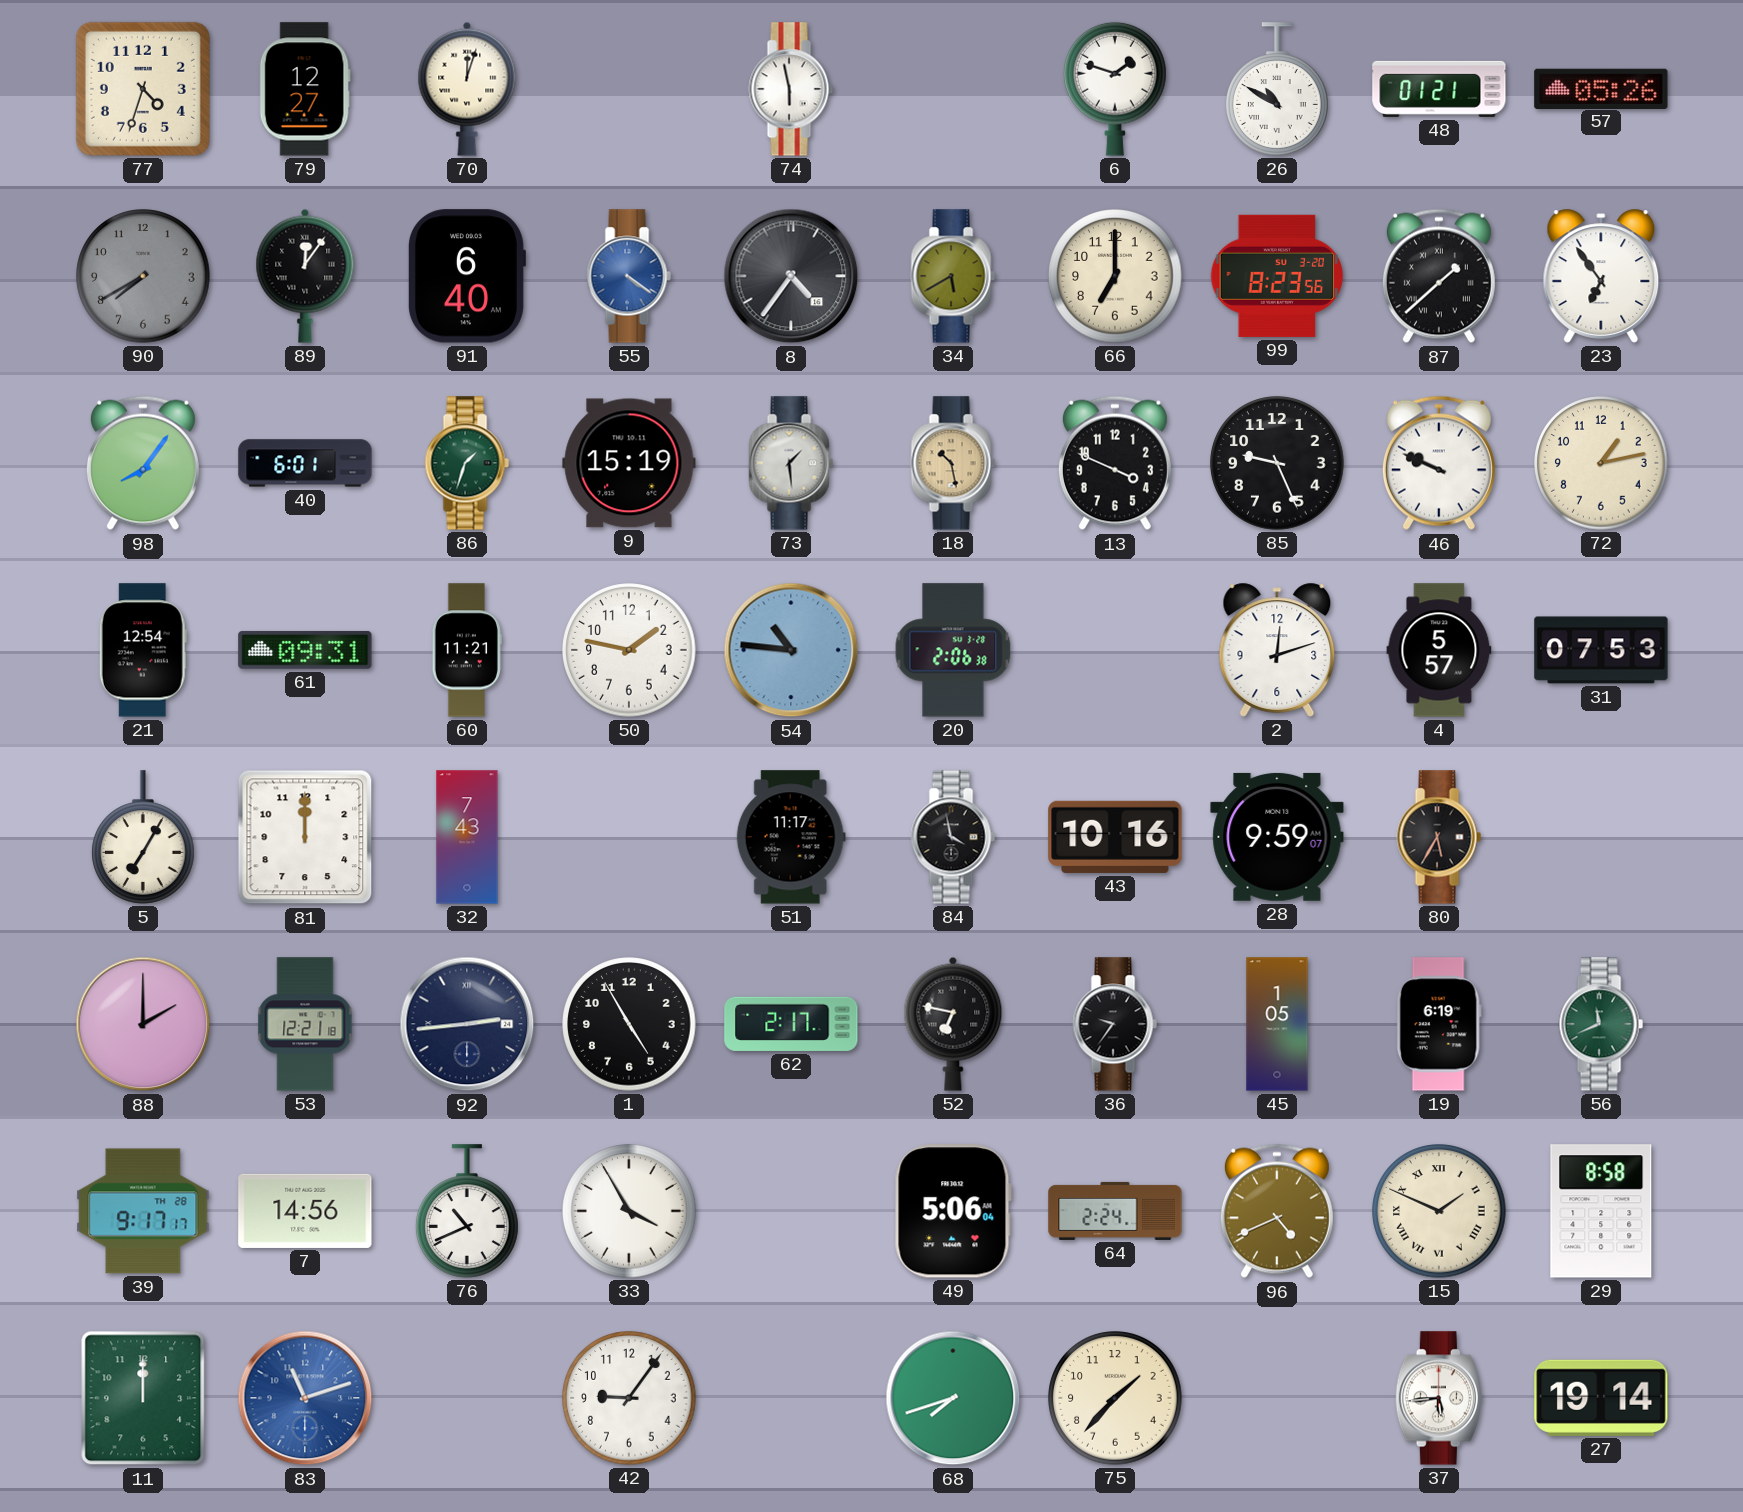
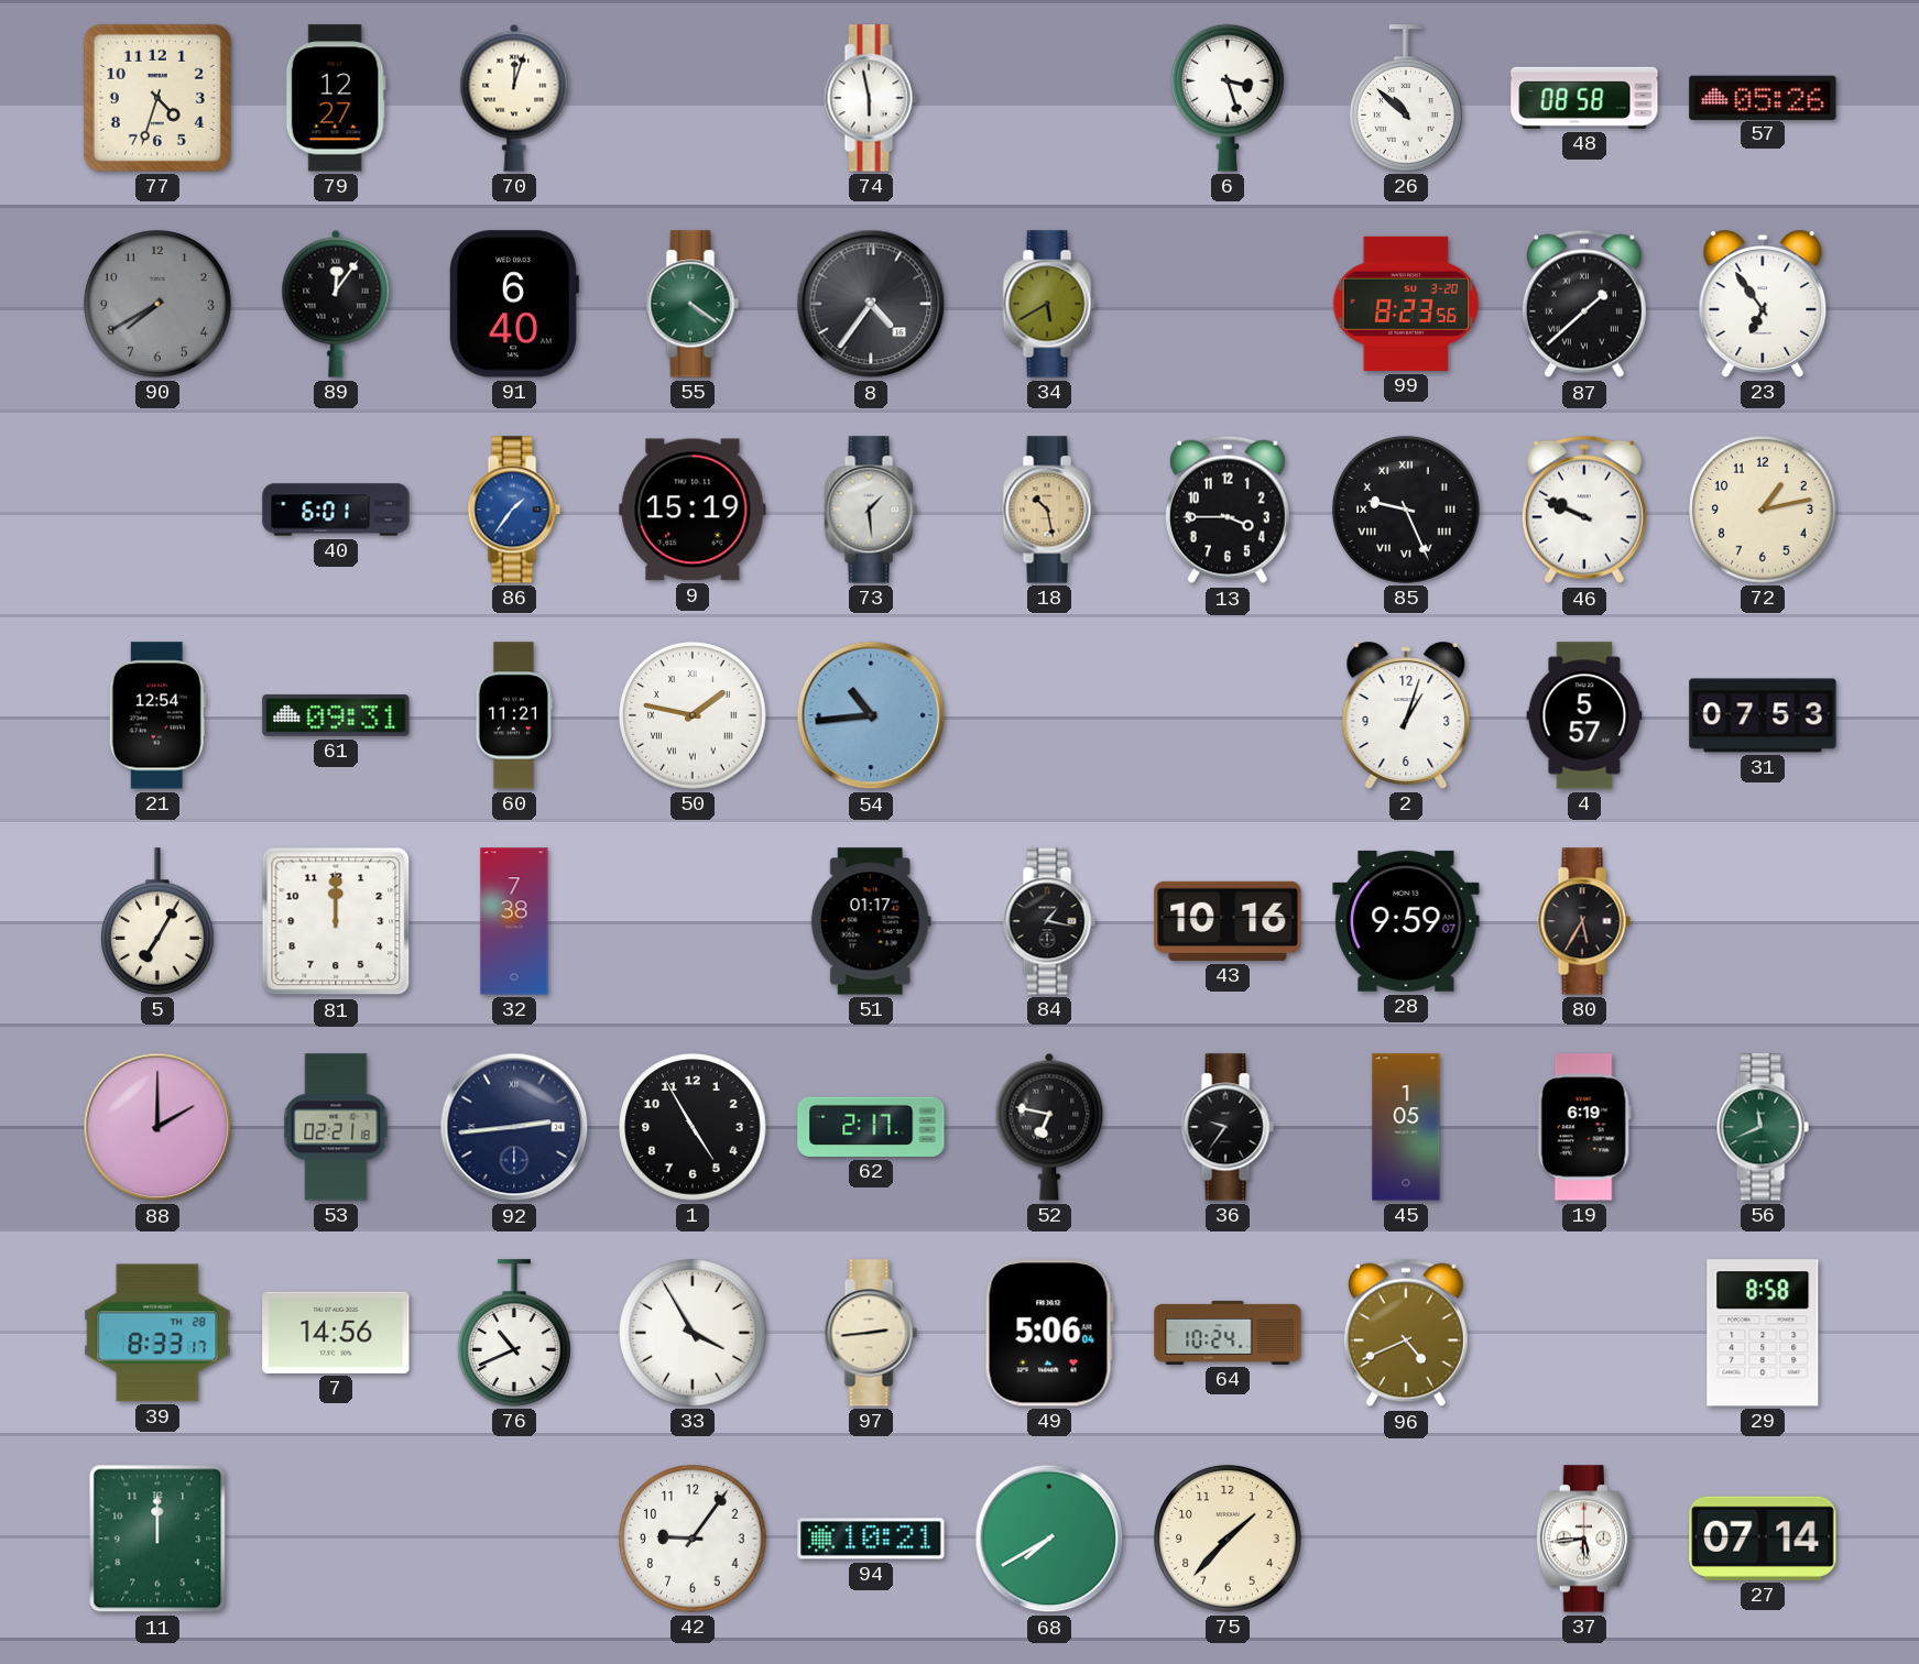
6: 1:48 -> 3:27
26: 10:50 -> 10:52
48: 01:21 -> 08:58
55 dial: blue -> green
66: 7:00 -> none
98: 8:06 -> none
86: 1:33 -> 1:36
86 dial: green -> blue
13: 3:49 -> 3:45
85 numerals: Arabic -> Roman
50 numerals: Arabic -> Roman
54: 10:46 -> 10:44
20: 2:06 -> none
2: 12:12 -> 1:03
32: 7:43 -> 7:38
51: 11:17 -> 01:17
84: 3:58 -> 1:17
53: 12:21 -> 02:21
39: 9:17 -> 8:33
97: none -> 2:44
64: 2:24 -> 10:24
15: 1:49 -> none
83: 11:12 -> none
94: none -> 10:21
68: 7:42 -> 7:40
27: 19:14 -> 07:14
